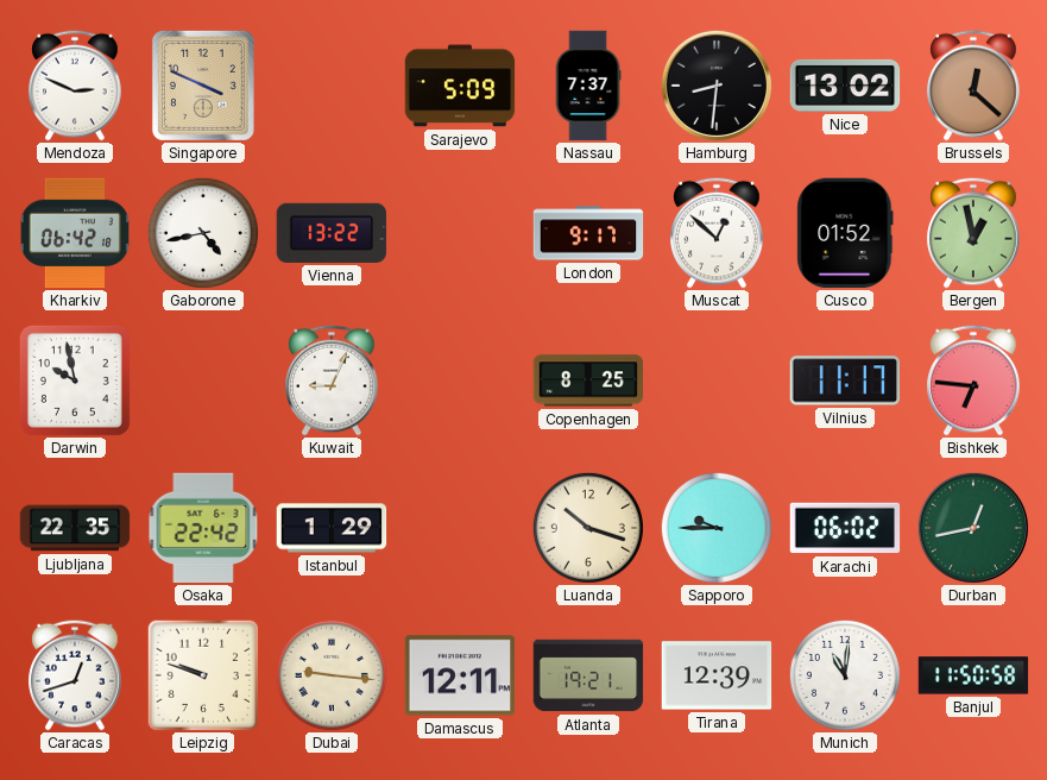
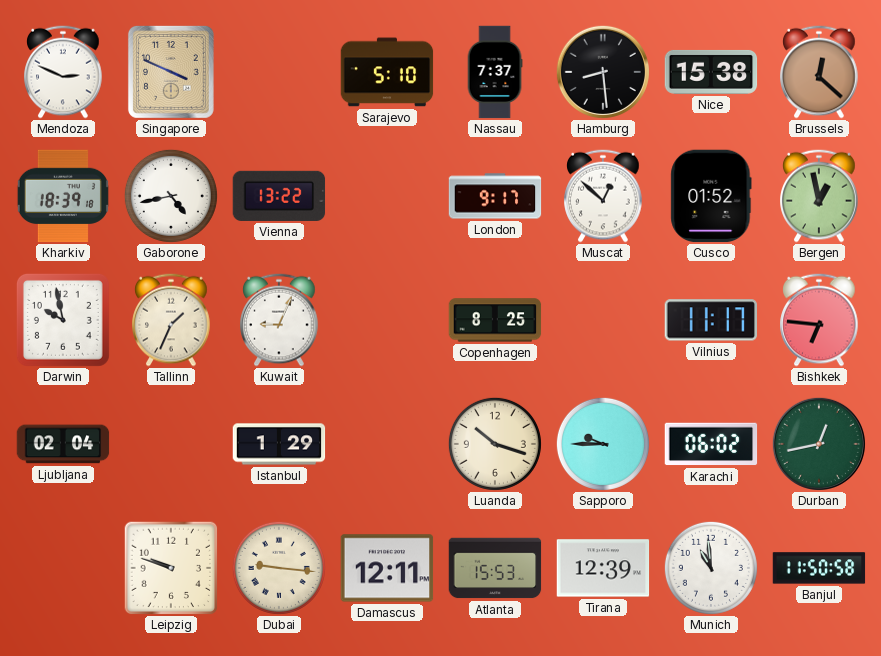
Sarajevo: 5:09 -> 5:10
Hamburg: 8:31 -> 8:29
Nice: 13:02 -> 15:38
Kharkiv: 06:42 -> 18:39
Tallinn: none -> 1:34
Ljubljana: 22:35 -> 02:04
Osaka: 22:42 -> none
Caracas: 12:42 -> none
Atlanta: 19:21 -> 15:53
Munich: 11:01 -> 10:59
